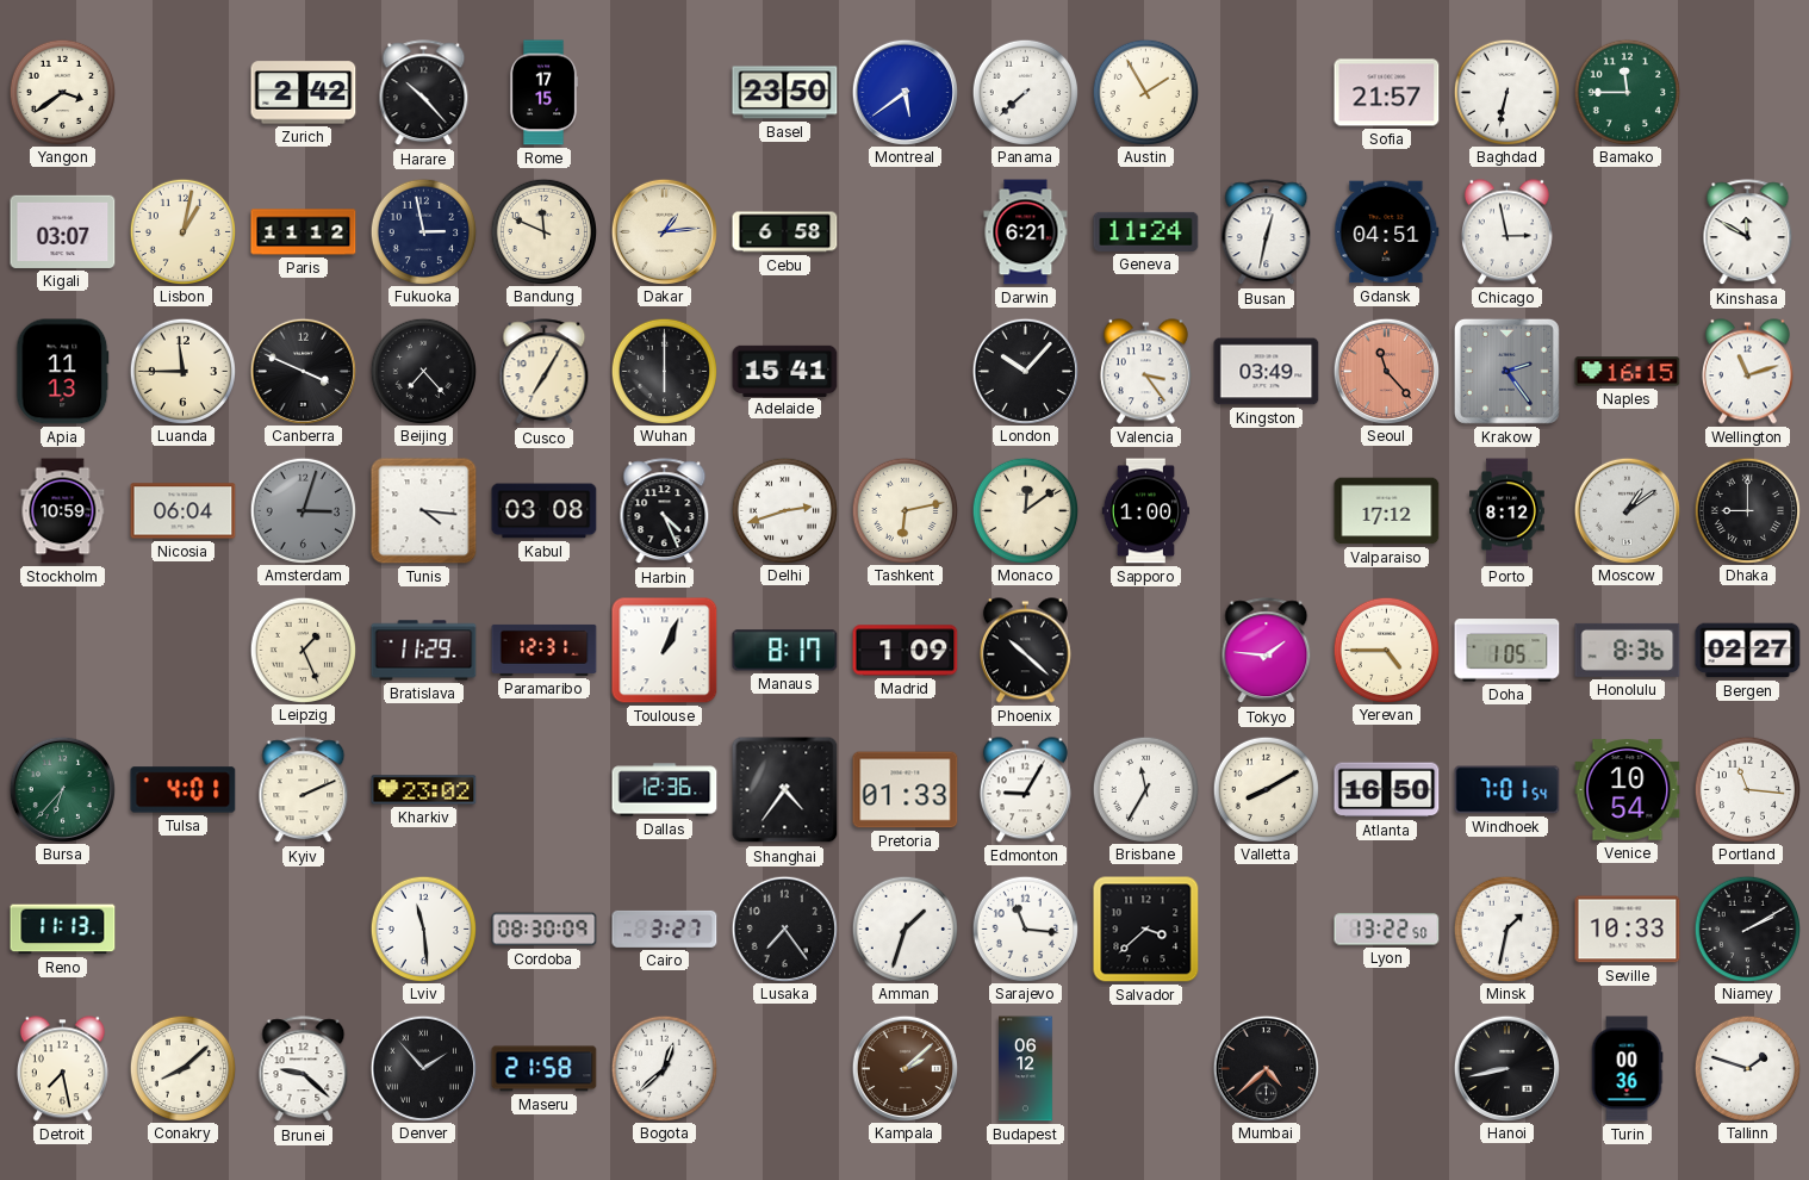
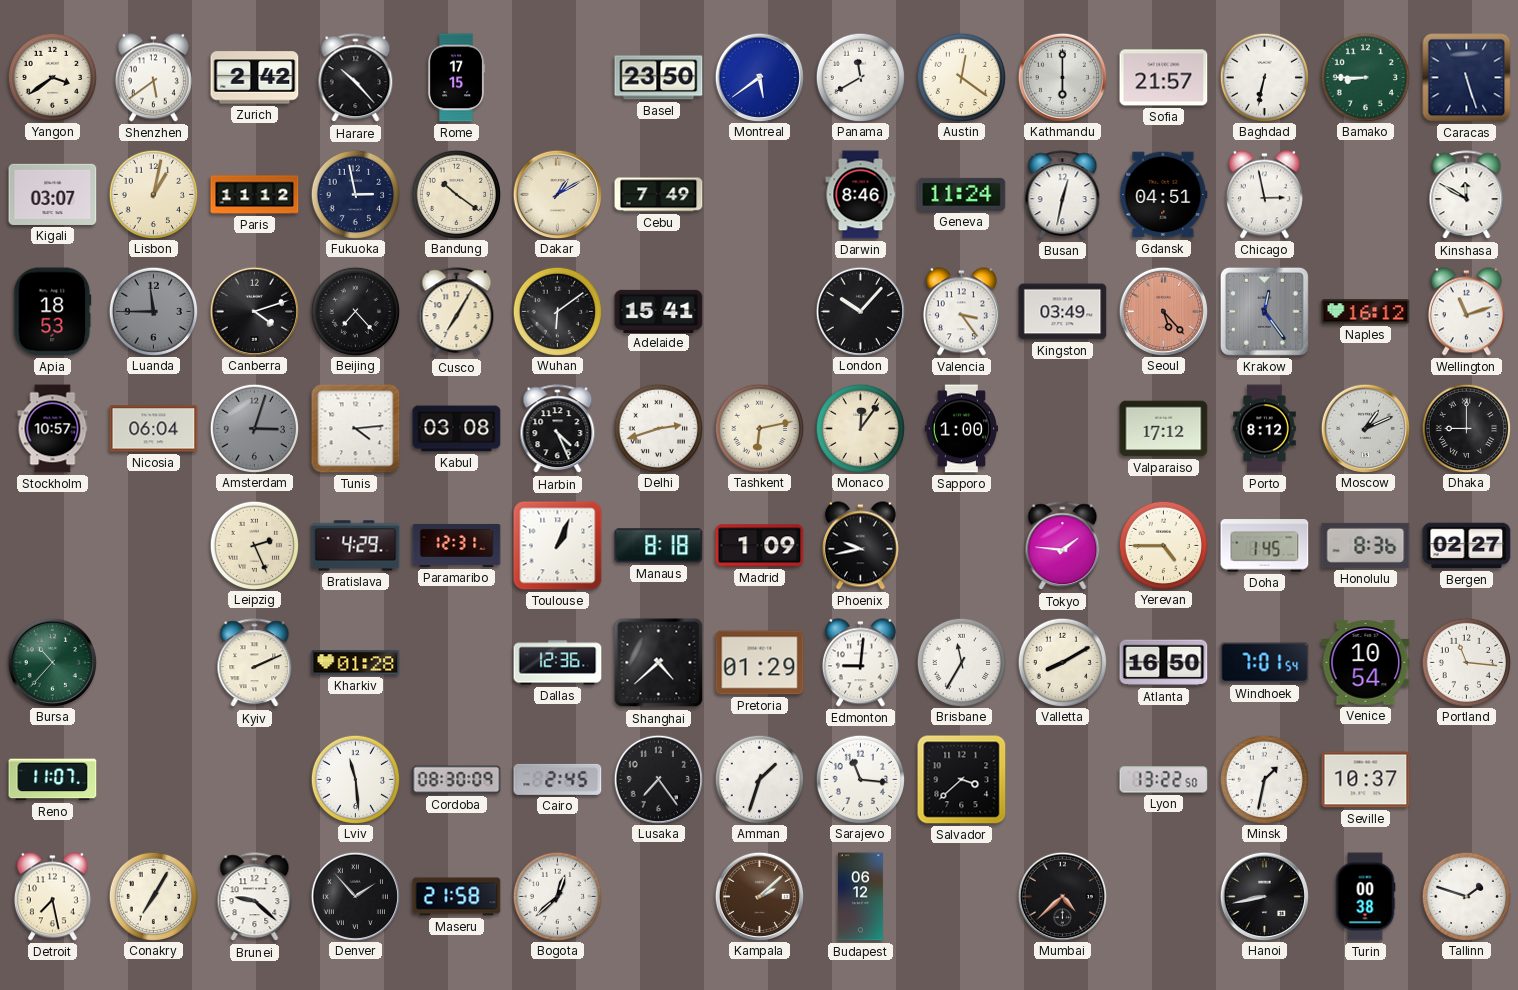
Shenzhen: none -> 5:39
Panama: 7:38 -> 11:40
Austin: 1:55 -> 12:21
Kathmandu: none -> 6:00
Bamako: 11:45 -> 8:45
Caracas: none -> 5:27
Bandung: 11:49 -> 10:21
Dakar: 1:14 -> 1:10
Cebu: 6:58 -> 7:49
Darwin: 6:21 -> 8:46
Apia: 11:13 -> 18:53
Luanda dial: cream -> grey
Canberra: 3:49 -> 4:12
Wuhan: 6:00 -> 6:09
Seoul: 11:23 -> 5:23
Krakow: 2:24 -> 12:24
Naples: 16:15 -> 16:12
Stockholm: 10:59 -> 10:57
Tunis: 4:16 -> 4:14
Monaco: 12:09 -> 12:06
Moscow: 1:09 -> 1:11
Leipzig: 1:26 -> 2:26
Bratislava: 11:29 -> 4:29
Manaus: 8:17 -> 8:18
Phoenix: 10:22 -> 9:43
Doha: 1:05 -> 1:45
Bursa: 6:37 -> 10:37
Tulsa: 4:01 -> none
Kharkiv: 23:02 -> 01:28
Shanghai: 4:36 -> 4:38
Pretoria: 01:33 -> 01:29
Edmonton: 9:05 -> 9:01
Reno: 11:13 -> 11:07
Cairo: 3:27 -> 2:45
Seville: 10:33 -> 10:37
Niamey: 2:10 -> none
Conakry: 8:08 -> 7:05
Turin: 00:36 -> 00:38
